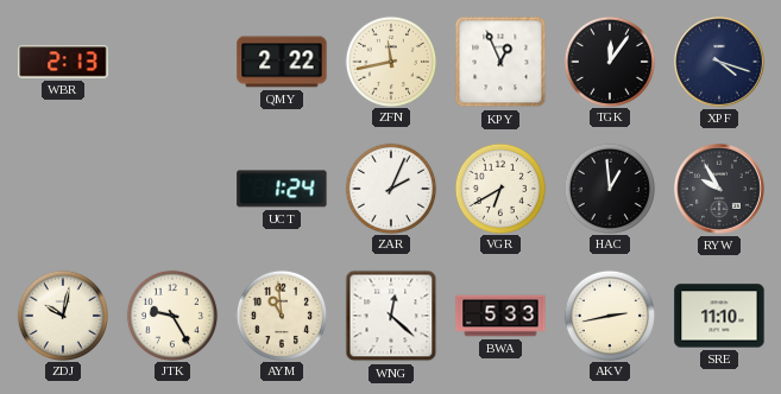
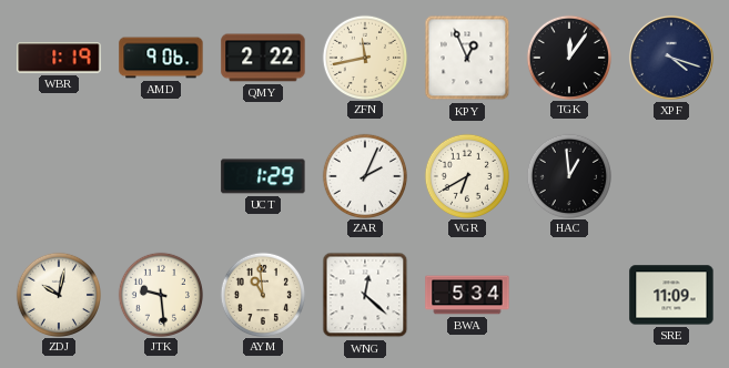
WBR: 2:13 -> 1:19
AMD: none -> 9:06
UCT: 1:24 -> 1:29
RYW: 9:55 -> none
JTK: 9:25 -> 9:29
BWA: 5:33 -> 5:34
AKV: 2:43 -> none
SRE: 11:10 -> 11:09
